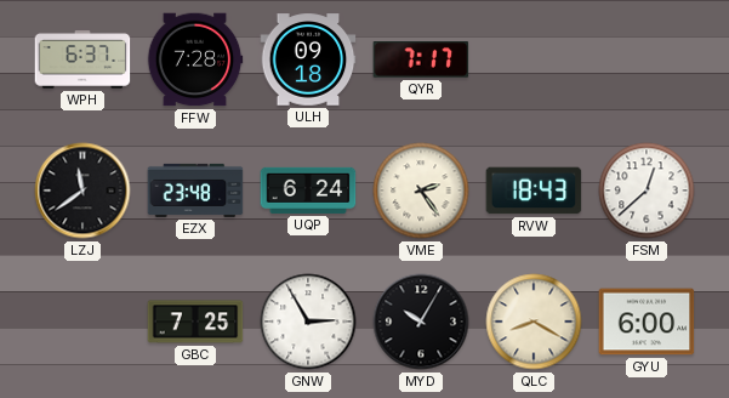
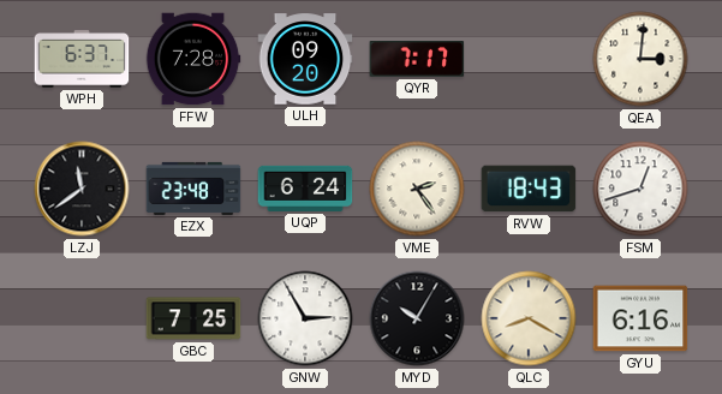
ULH: 09:18 -> 09:20
QEA: none -> 3:01
FSM: 12:38 -> 12:42
GYU: 6:00 -> 6:16
